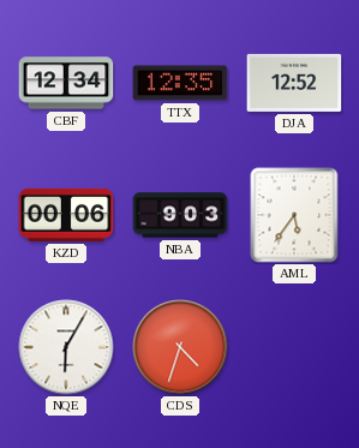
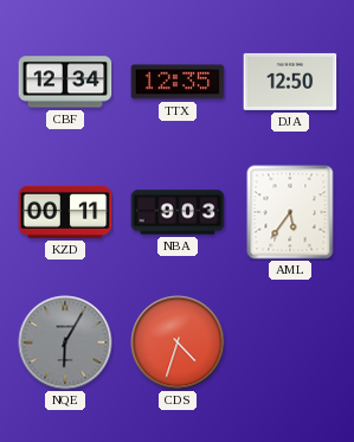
DJA: 12:52 -> 12:50
KZD: 00:06 -> 00:11
NQE dial: white -> grey
